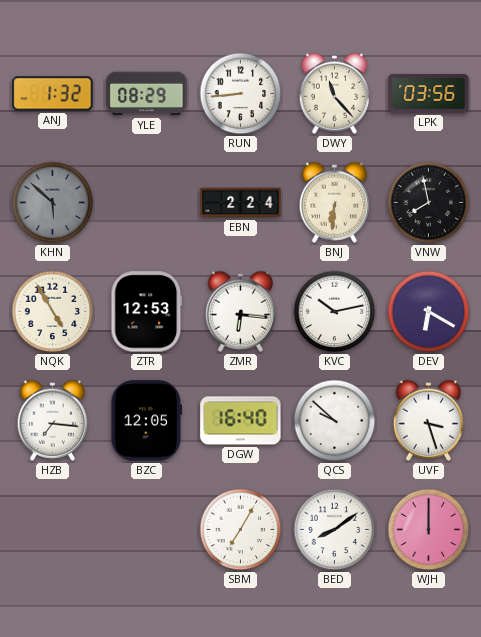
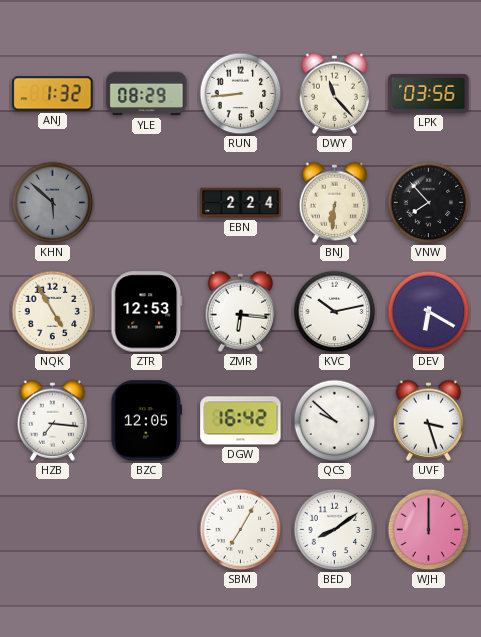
VNW: 7:58 -> 7:53
DGW: 16:40 -> 16:42
